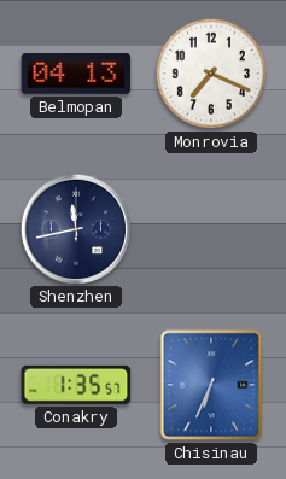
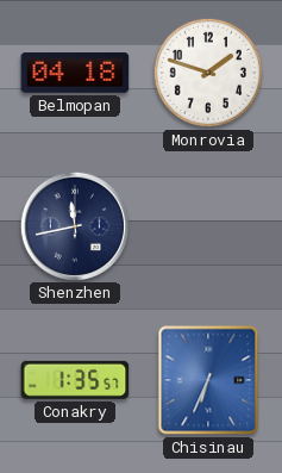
Belmopan: 04:13 -> 04:18
Monrovia: 7:19 -> 1:48
